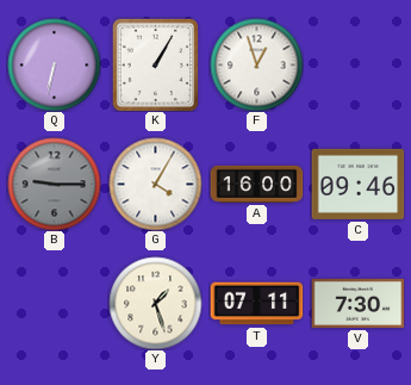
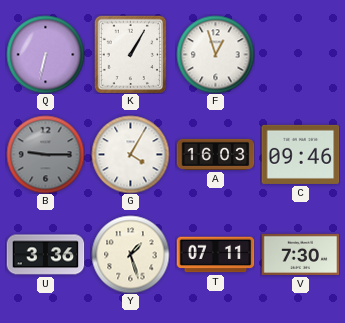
A: 16:00 -> 16:03
U: none -> 3:36
